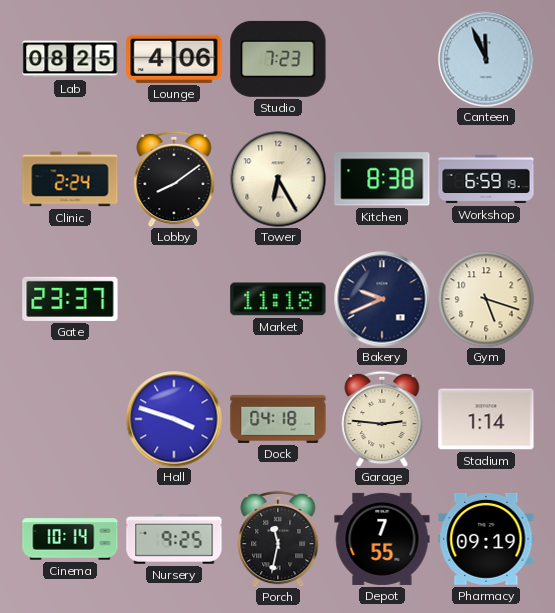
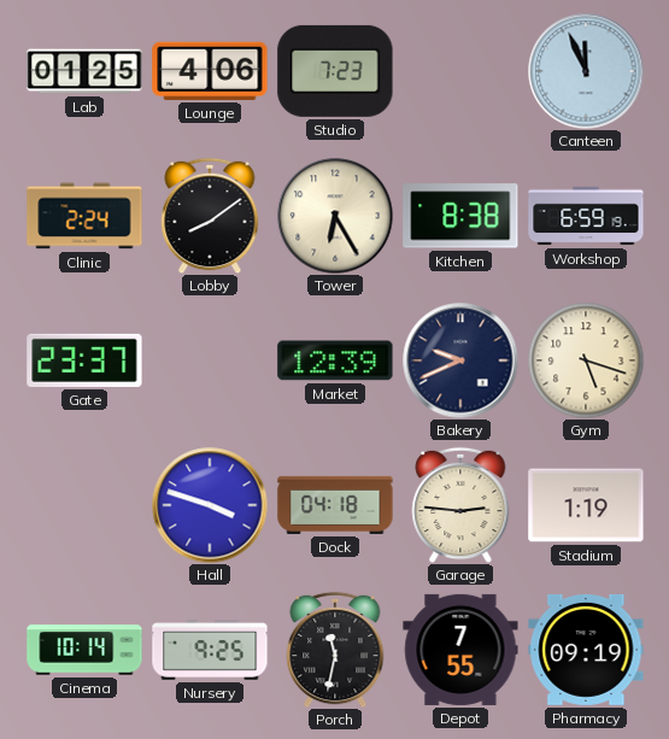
Lab: 08:25 -> 01:25
Market: 11:18 -> 12:39
Stadium: 1:14 -> 1:19
